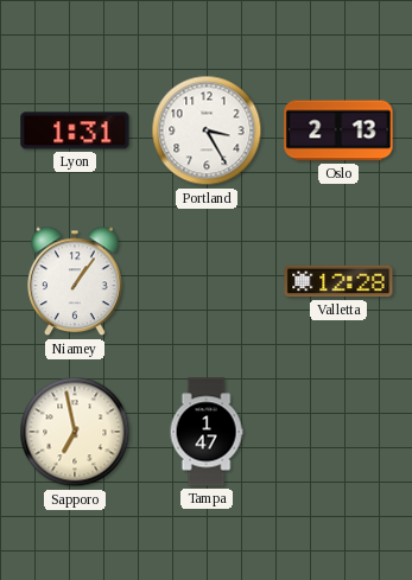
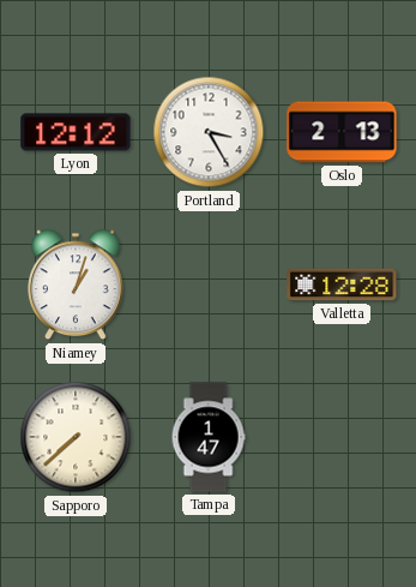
Lyon: 1:31 -> 12:12
Niamey: 1:06 -> 1:03
Sapporo: 6:58 -> 7:38
